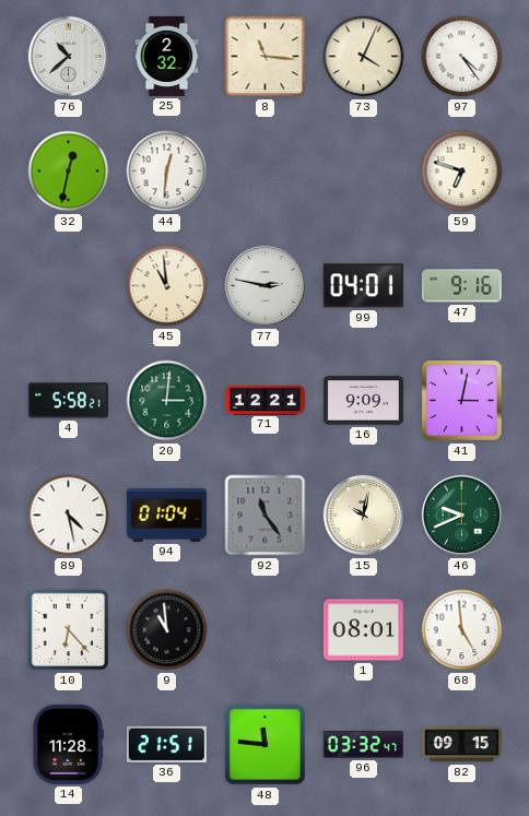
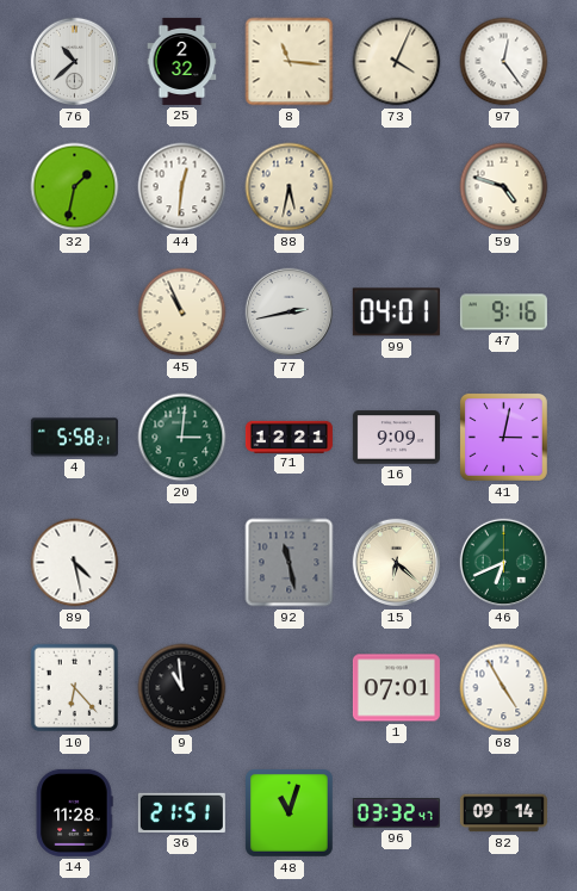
97: 4:24 -> 12:24
32: 12:32 -> 1:32
88: none -> 5:32
59: 6:48 -> 4:48
45: 10:59 -> 10:56
77: 2:47 -> 2:43
94: 01:04 -> none
92: 11:24 -> 11:28
15: 10:02 -> 6:22
46: 9:41 -> 6:41
1: 08:01 -> 07:01
68: 4:59 -> 4:55
48: 11:46 -> 11:03
82: 09:15 -> 09:14
